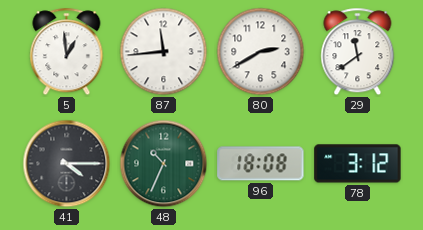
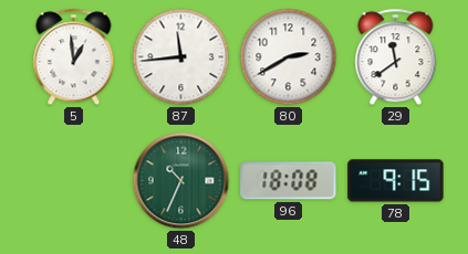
41: 4:15 -> none
78: 3:12 -> 9:15
